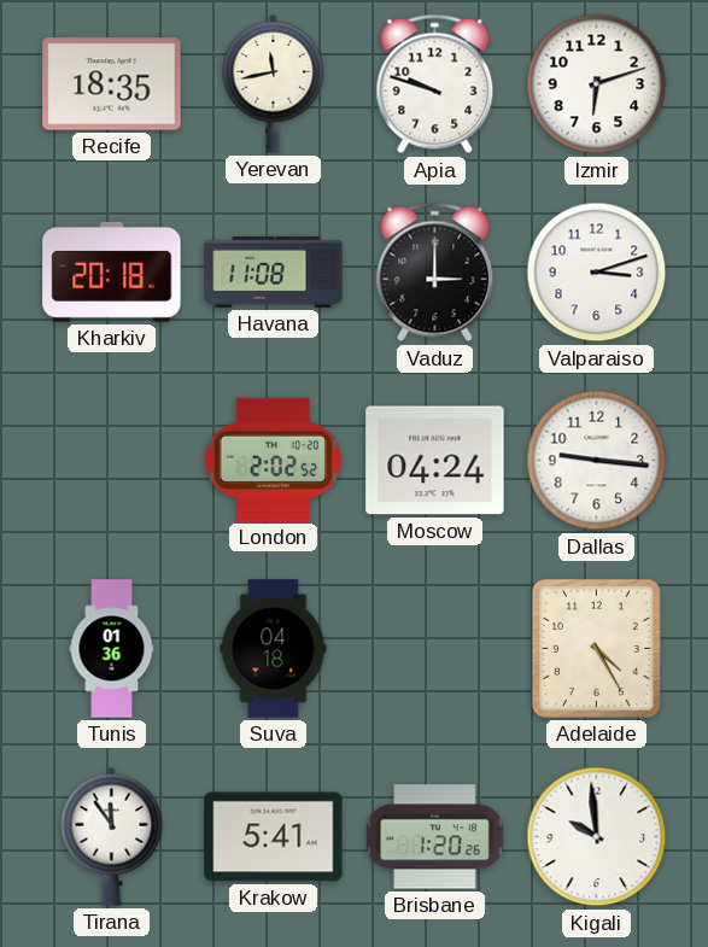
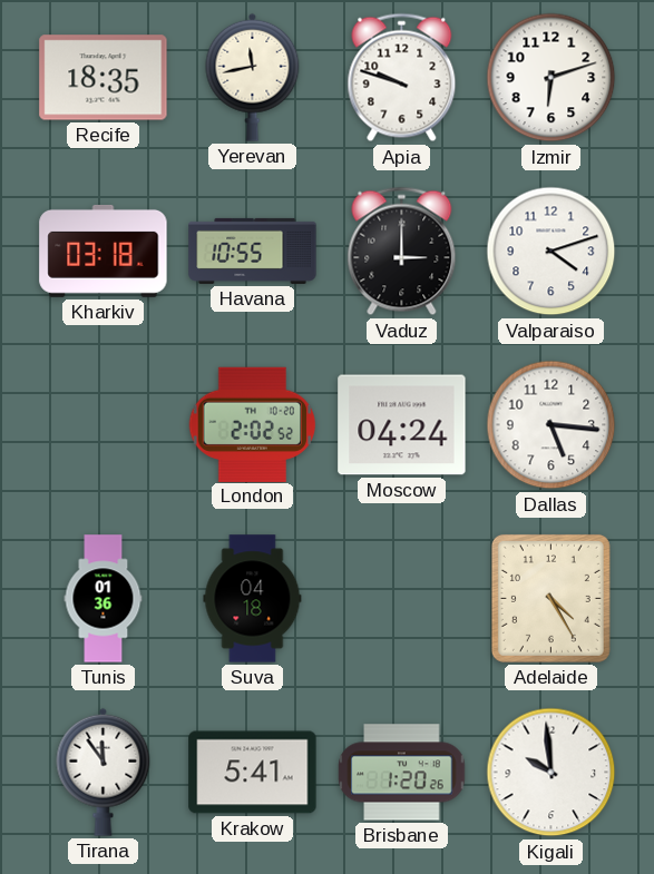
Kharkiv: 20:18 -> 03:18
Havana: 11:08 -> 10:55
Valparaiso: 3:12 -> 4:12
Dallas: 9:16 -> 5:16
